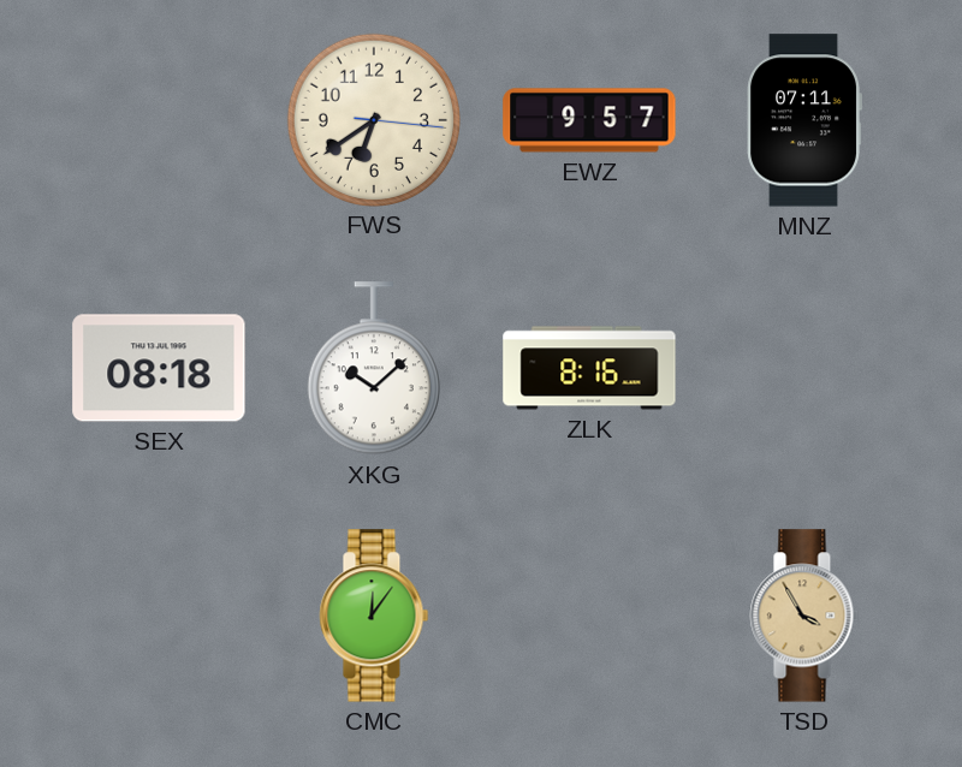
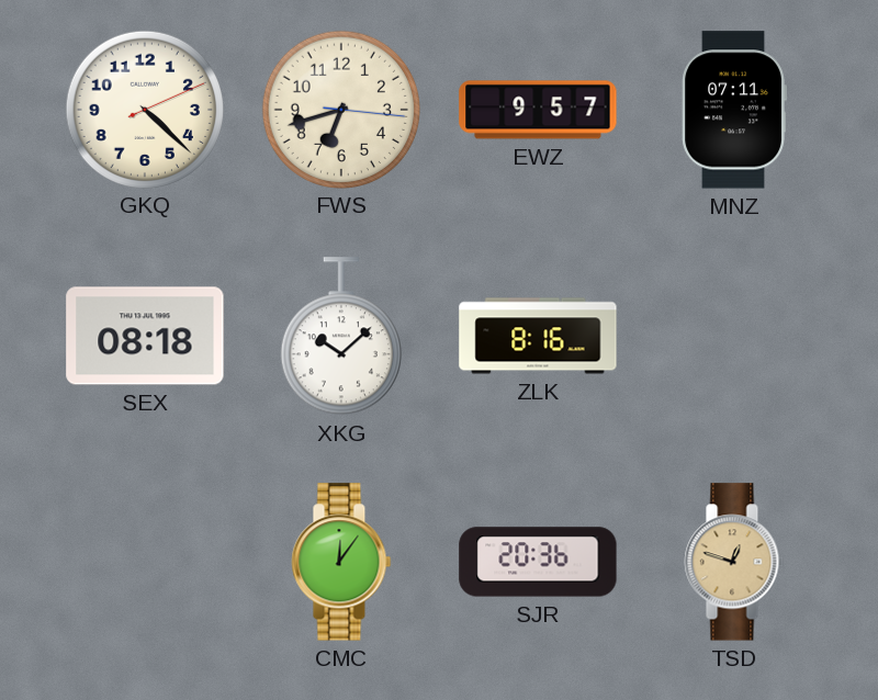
GKQ: none -> 4:22
FWS: 6:39 -> 6:42
SJR: none -> 20:36
TSD: 3:55 -> 12:48
